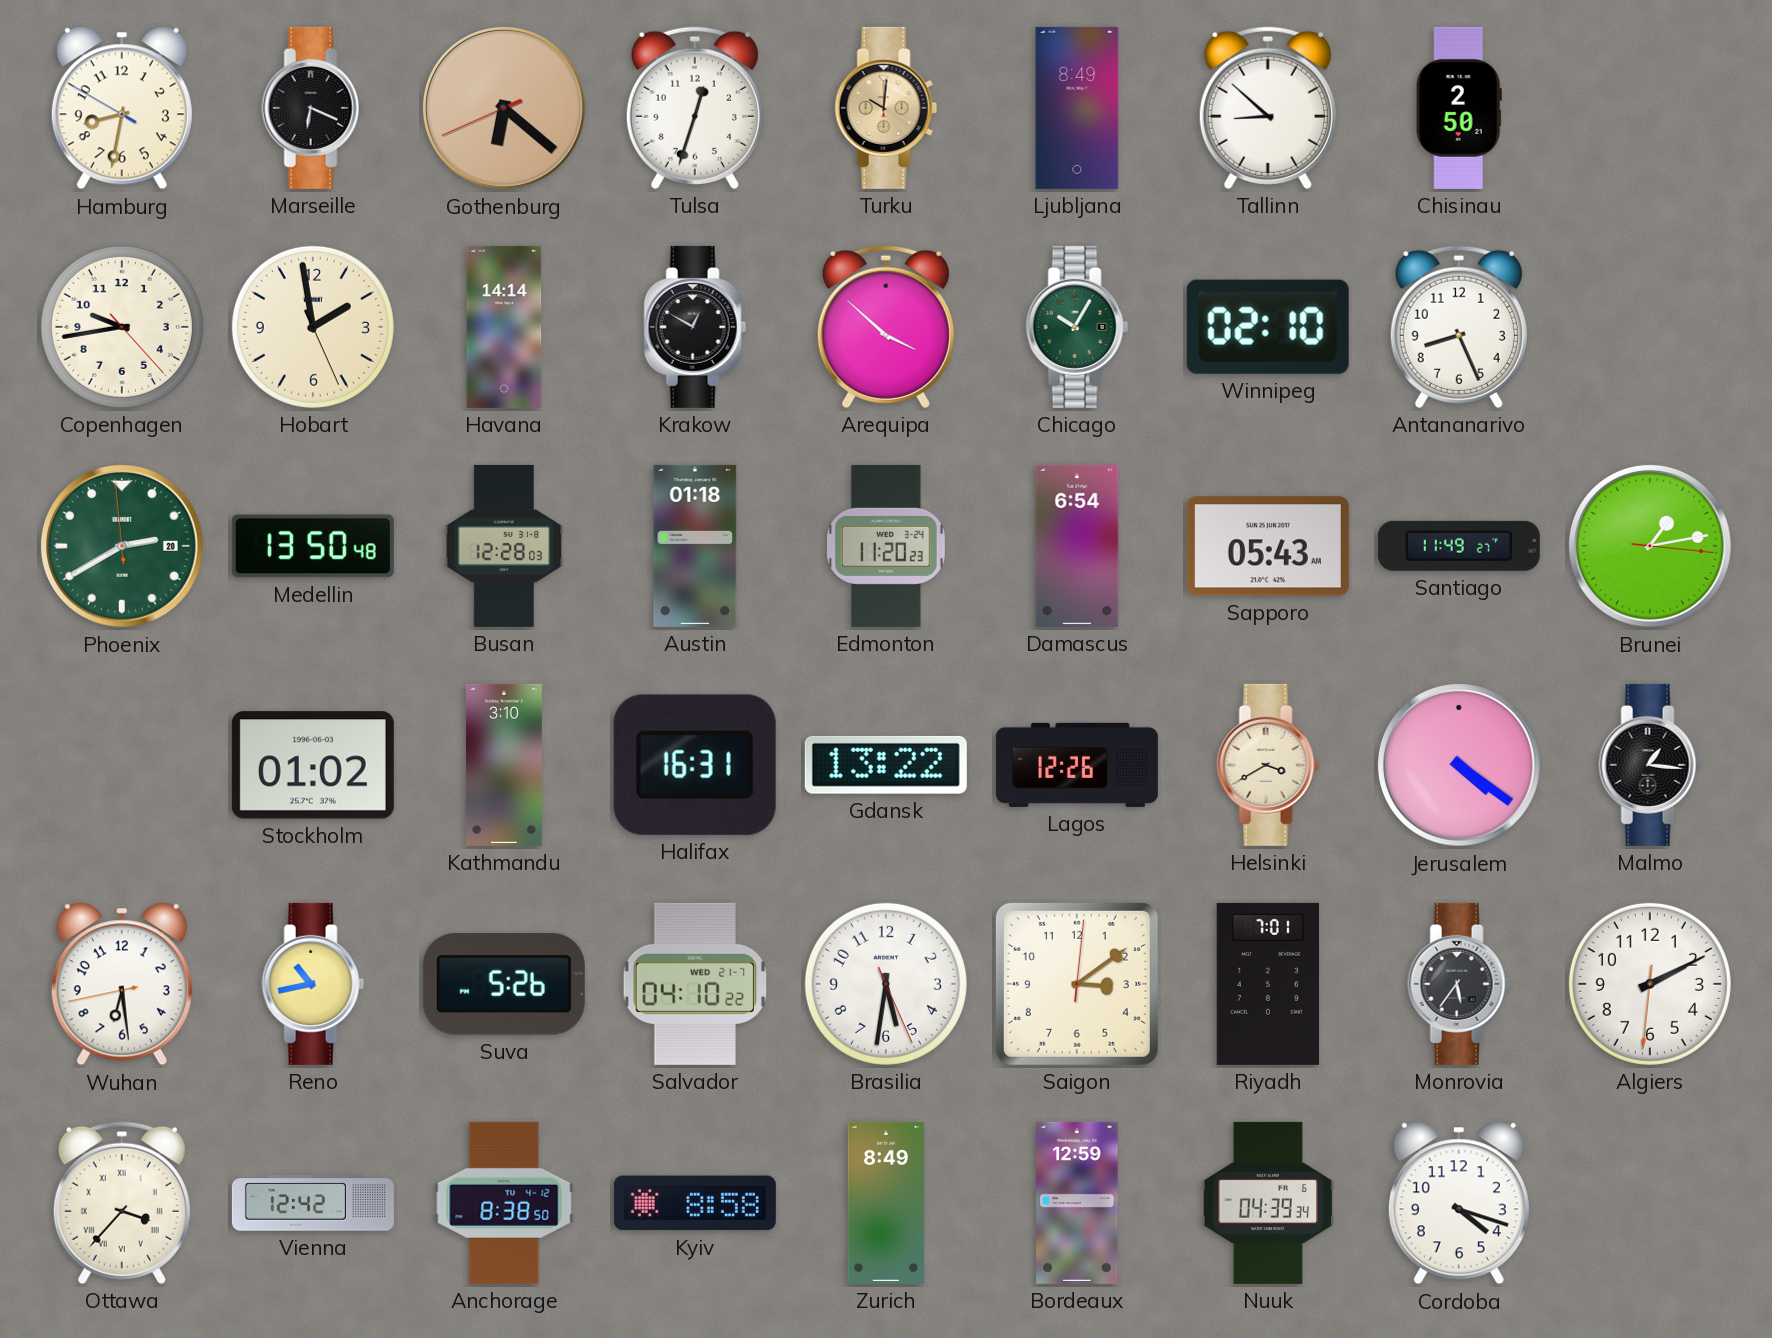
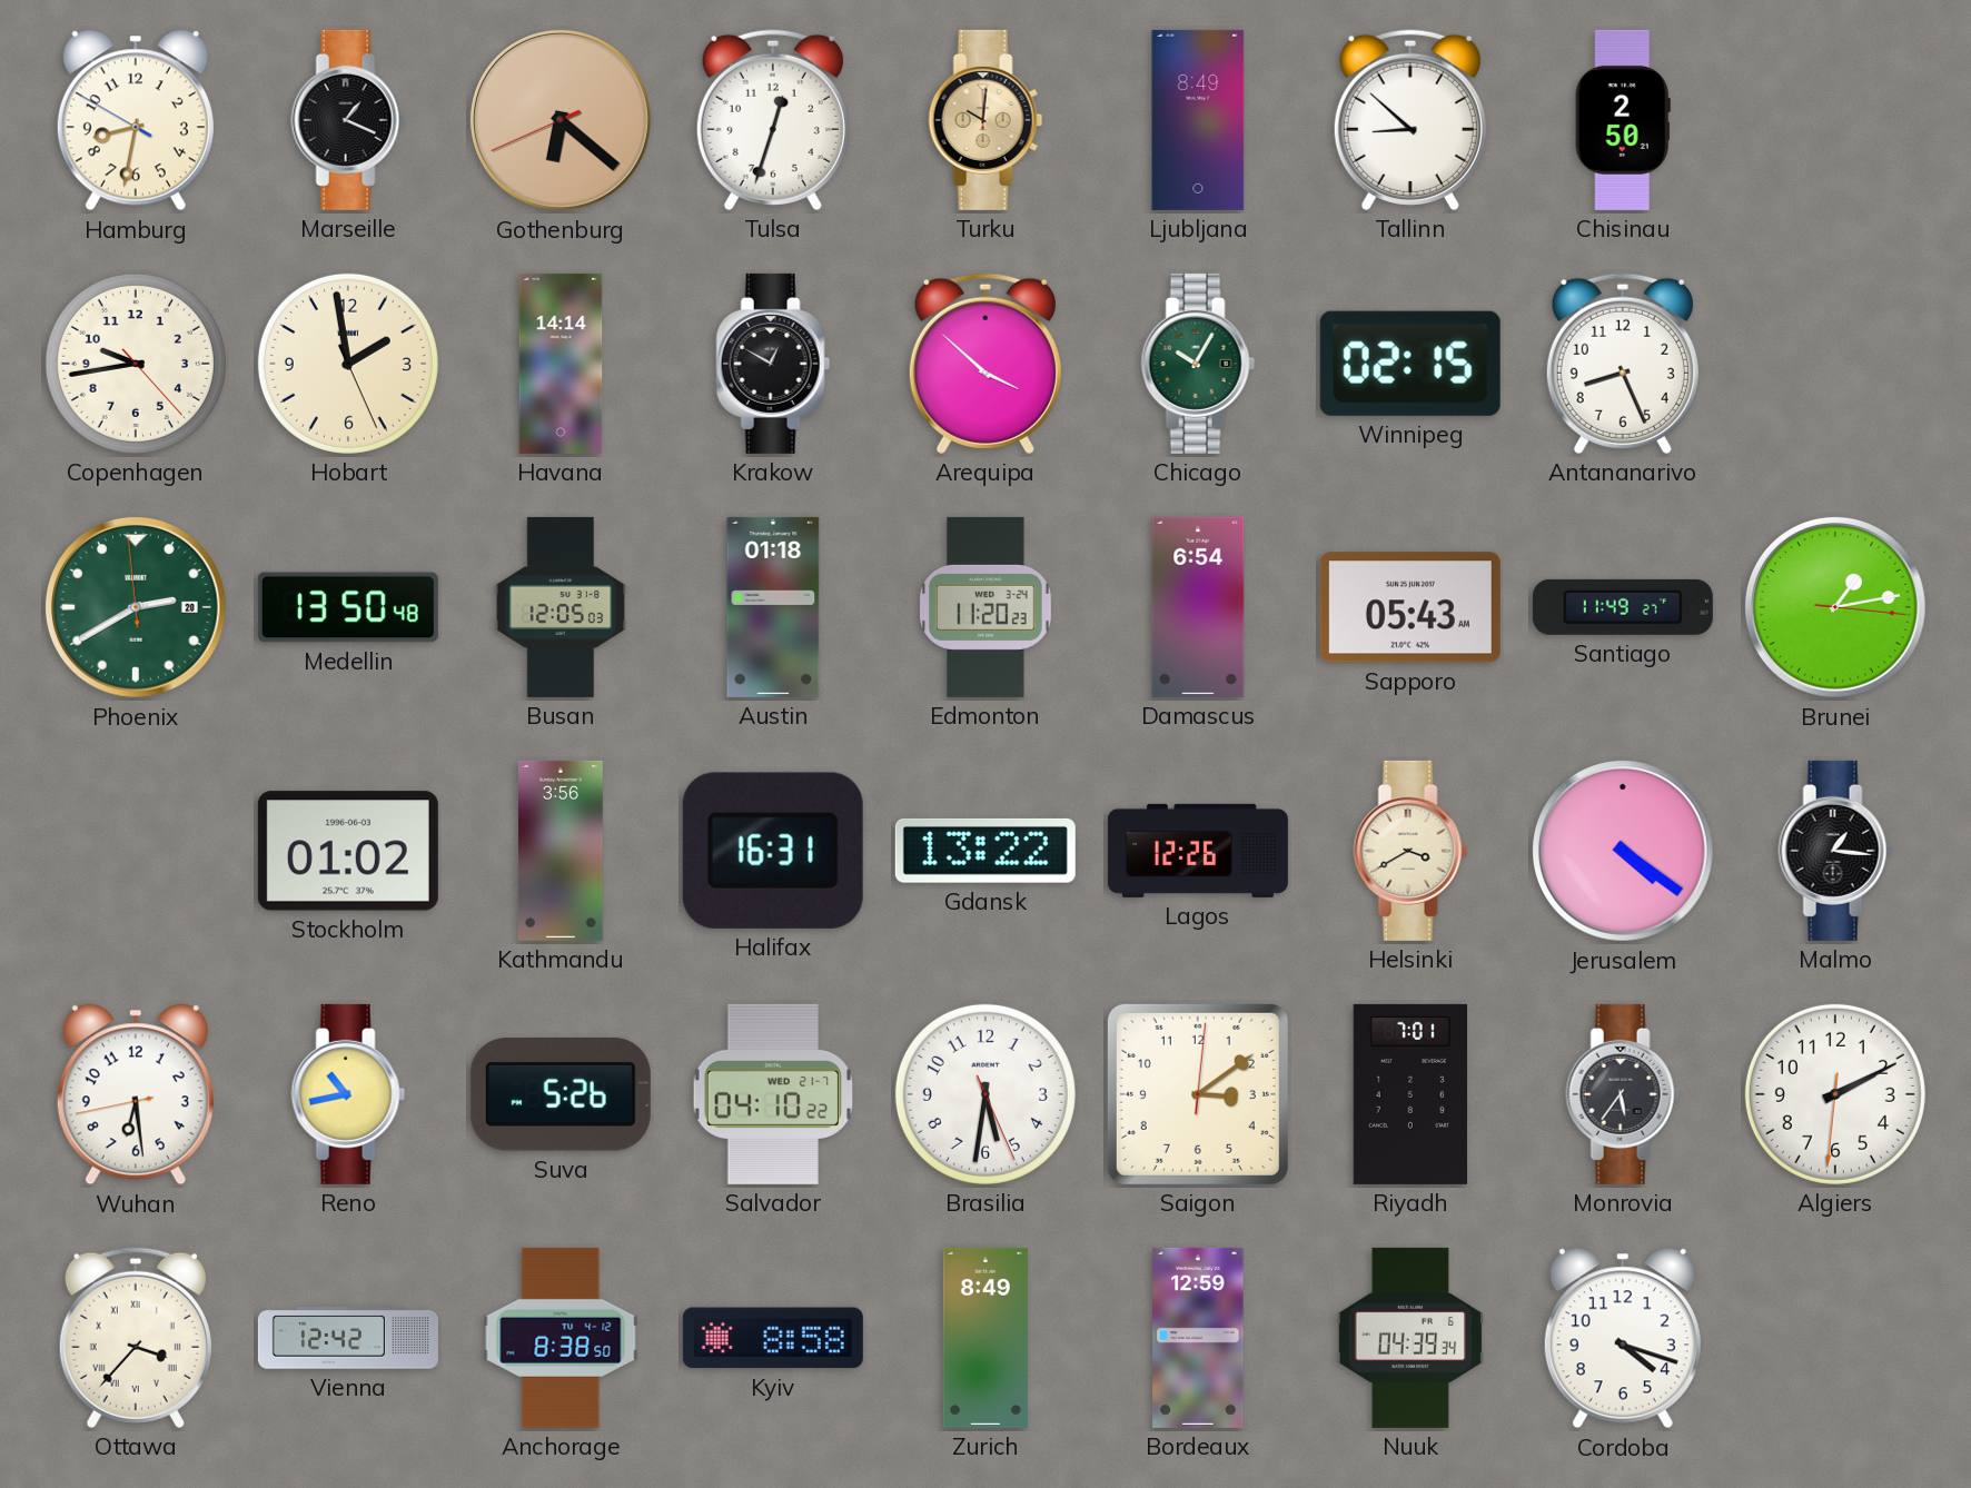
Marseille: 6:19 -> 1:19
Winnipeg: 02:10 -> 02:15
Busan: 12:28 -> 12:05
Kathmandu: 3:10 -> 3:56
